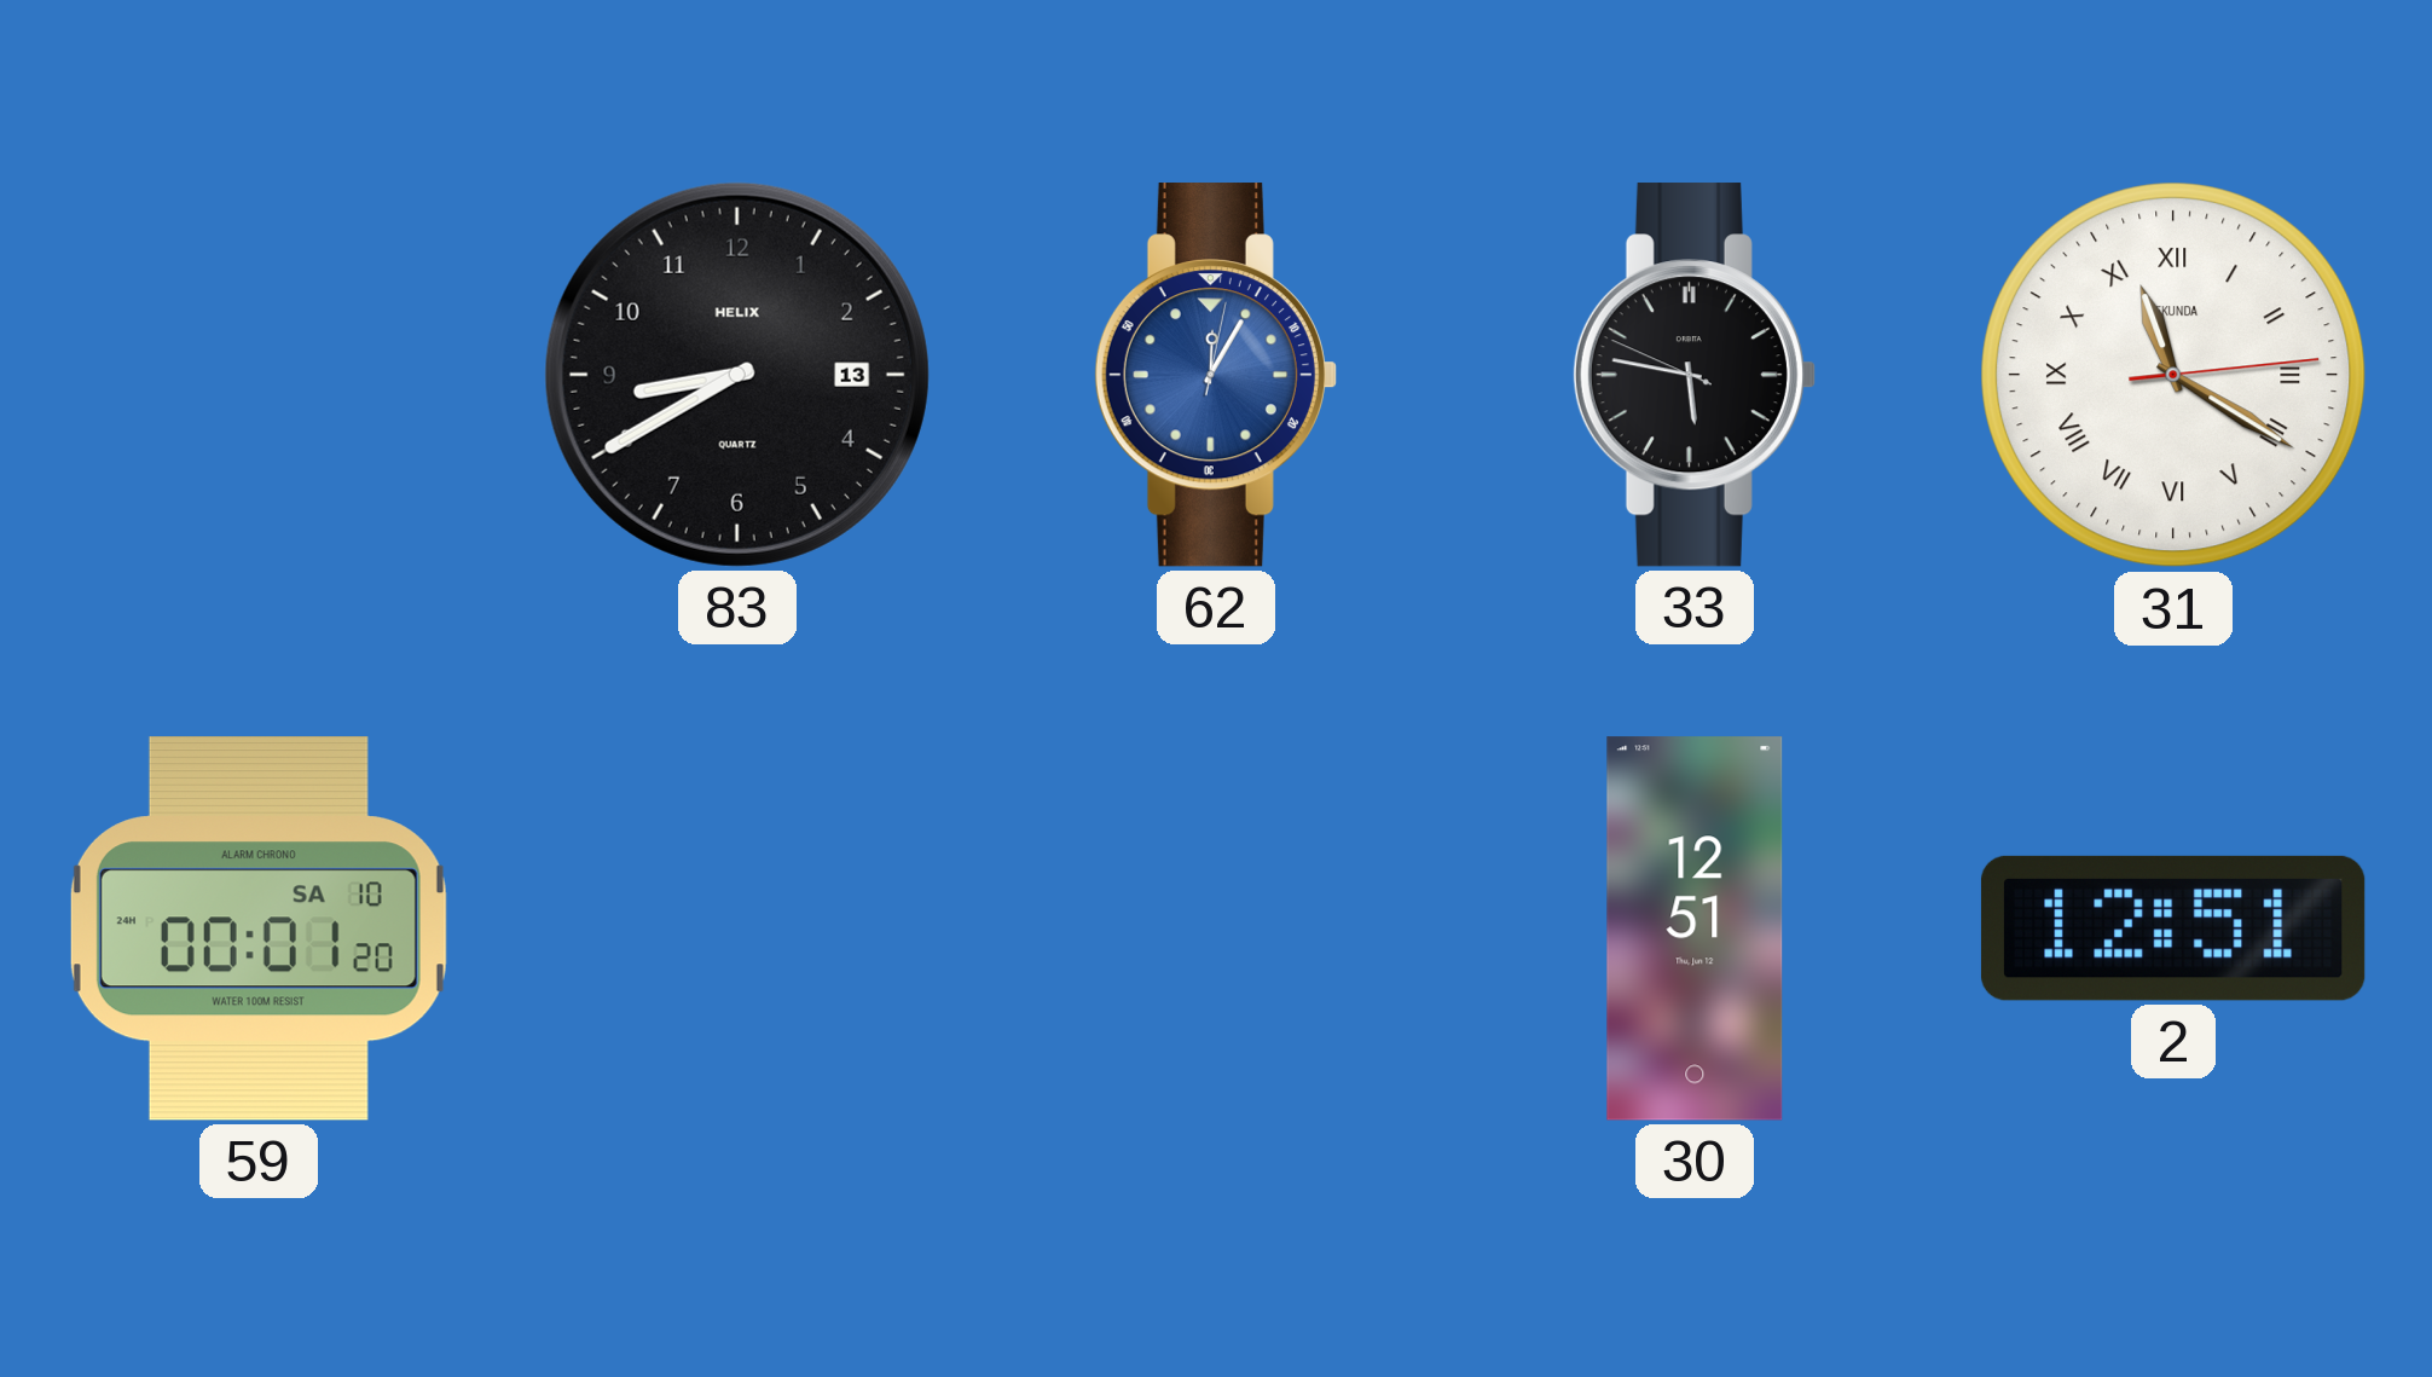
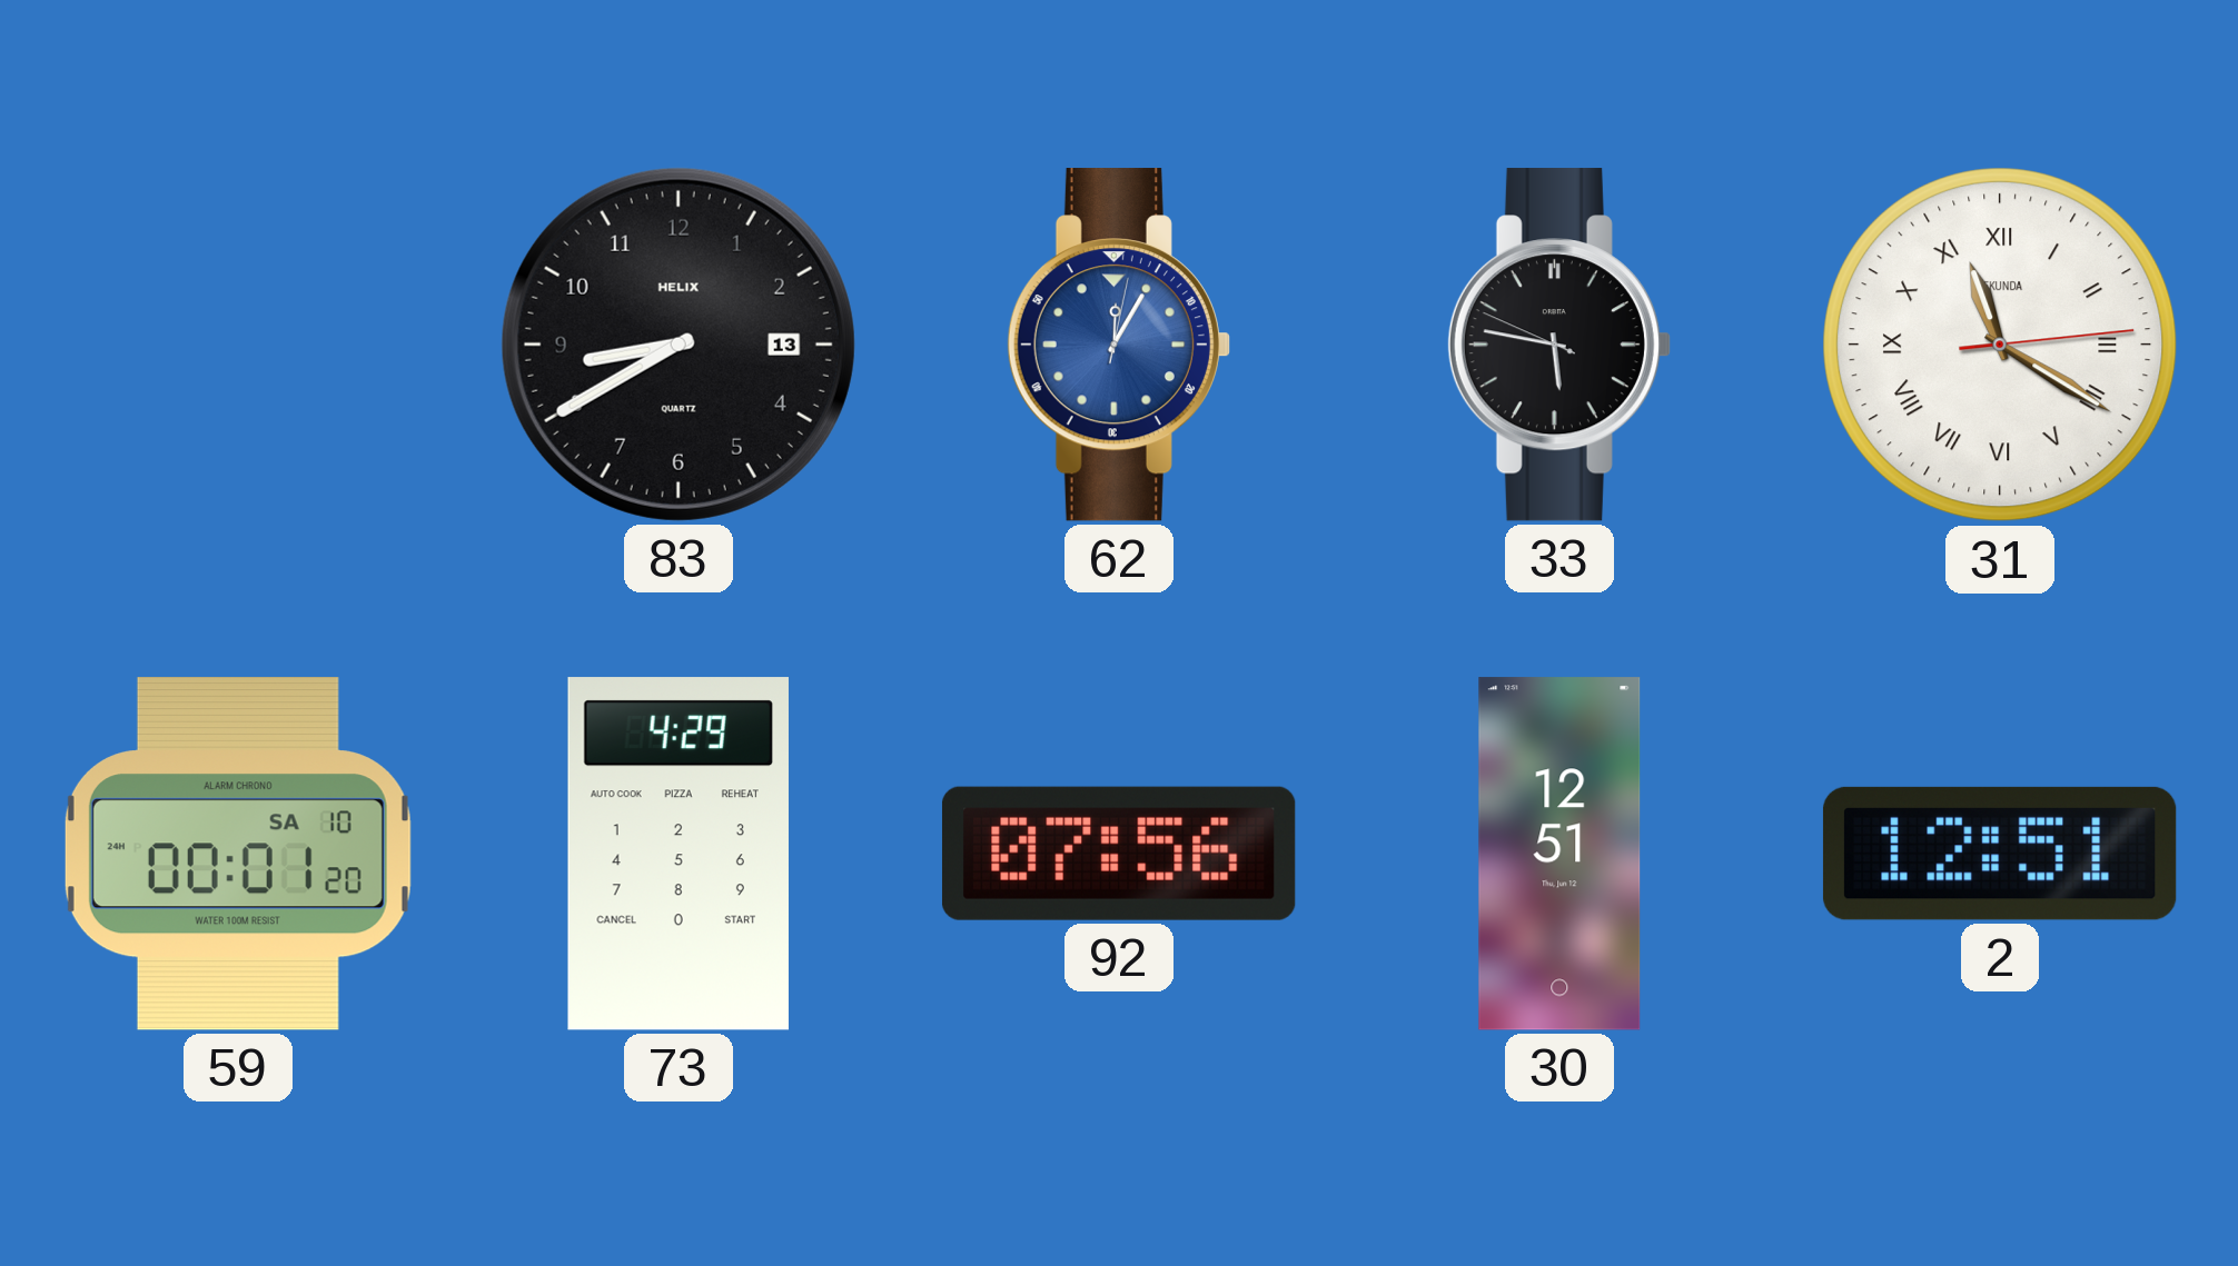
73: none -> 4:29
92: none -> 07:56
